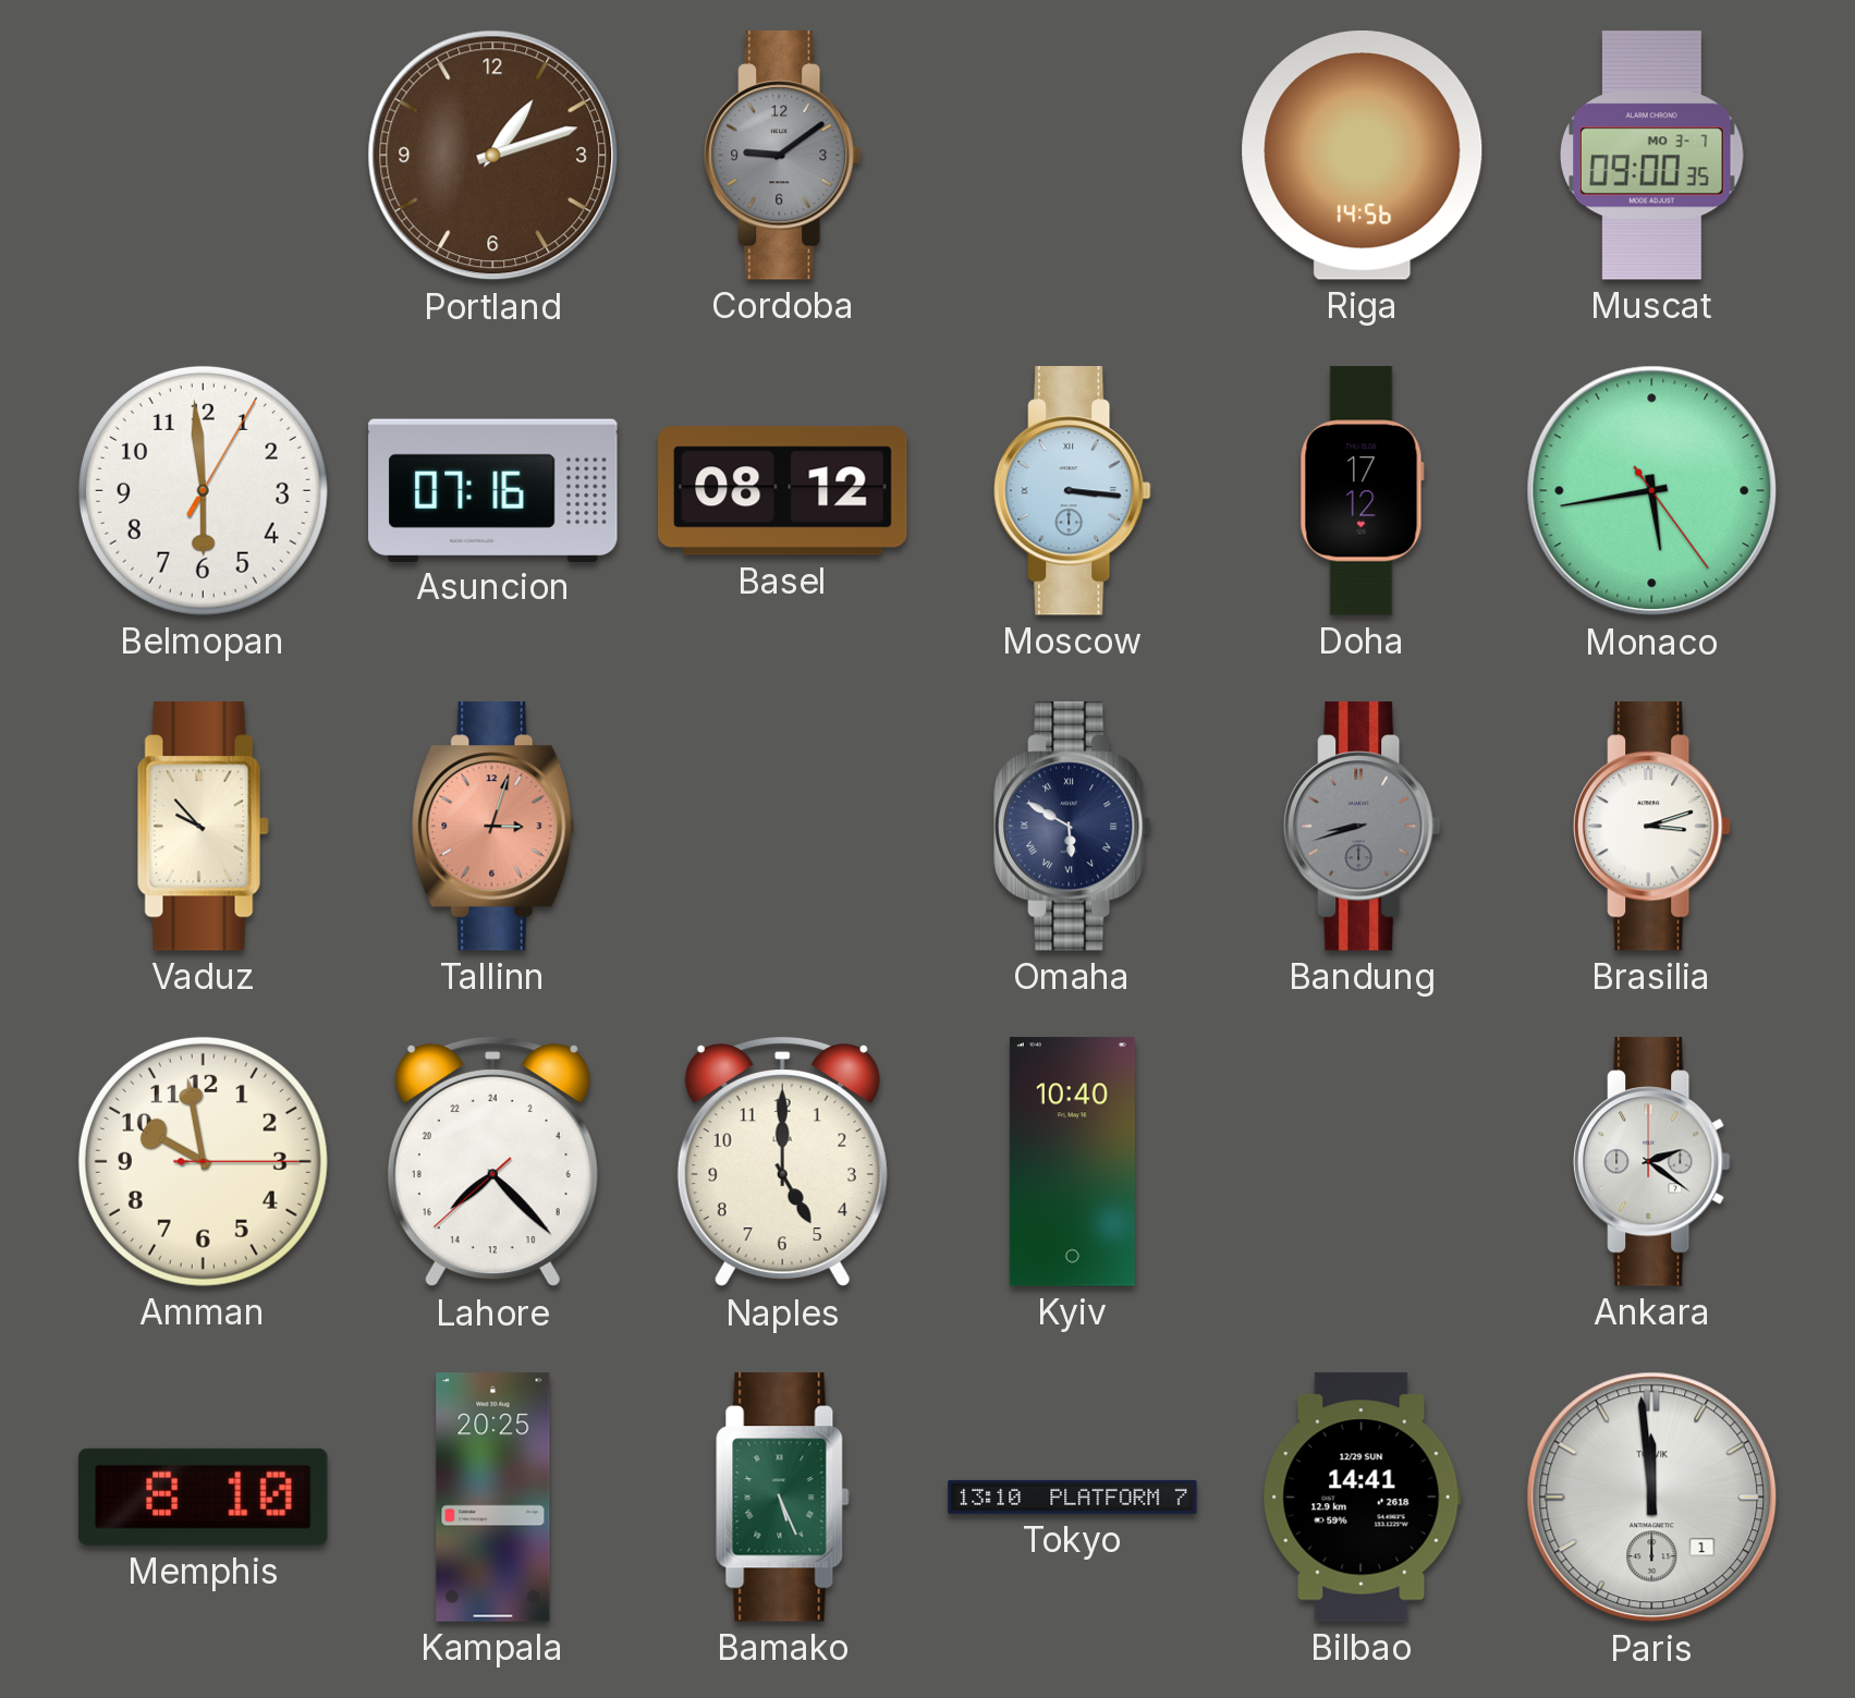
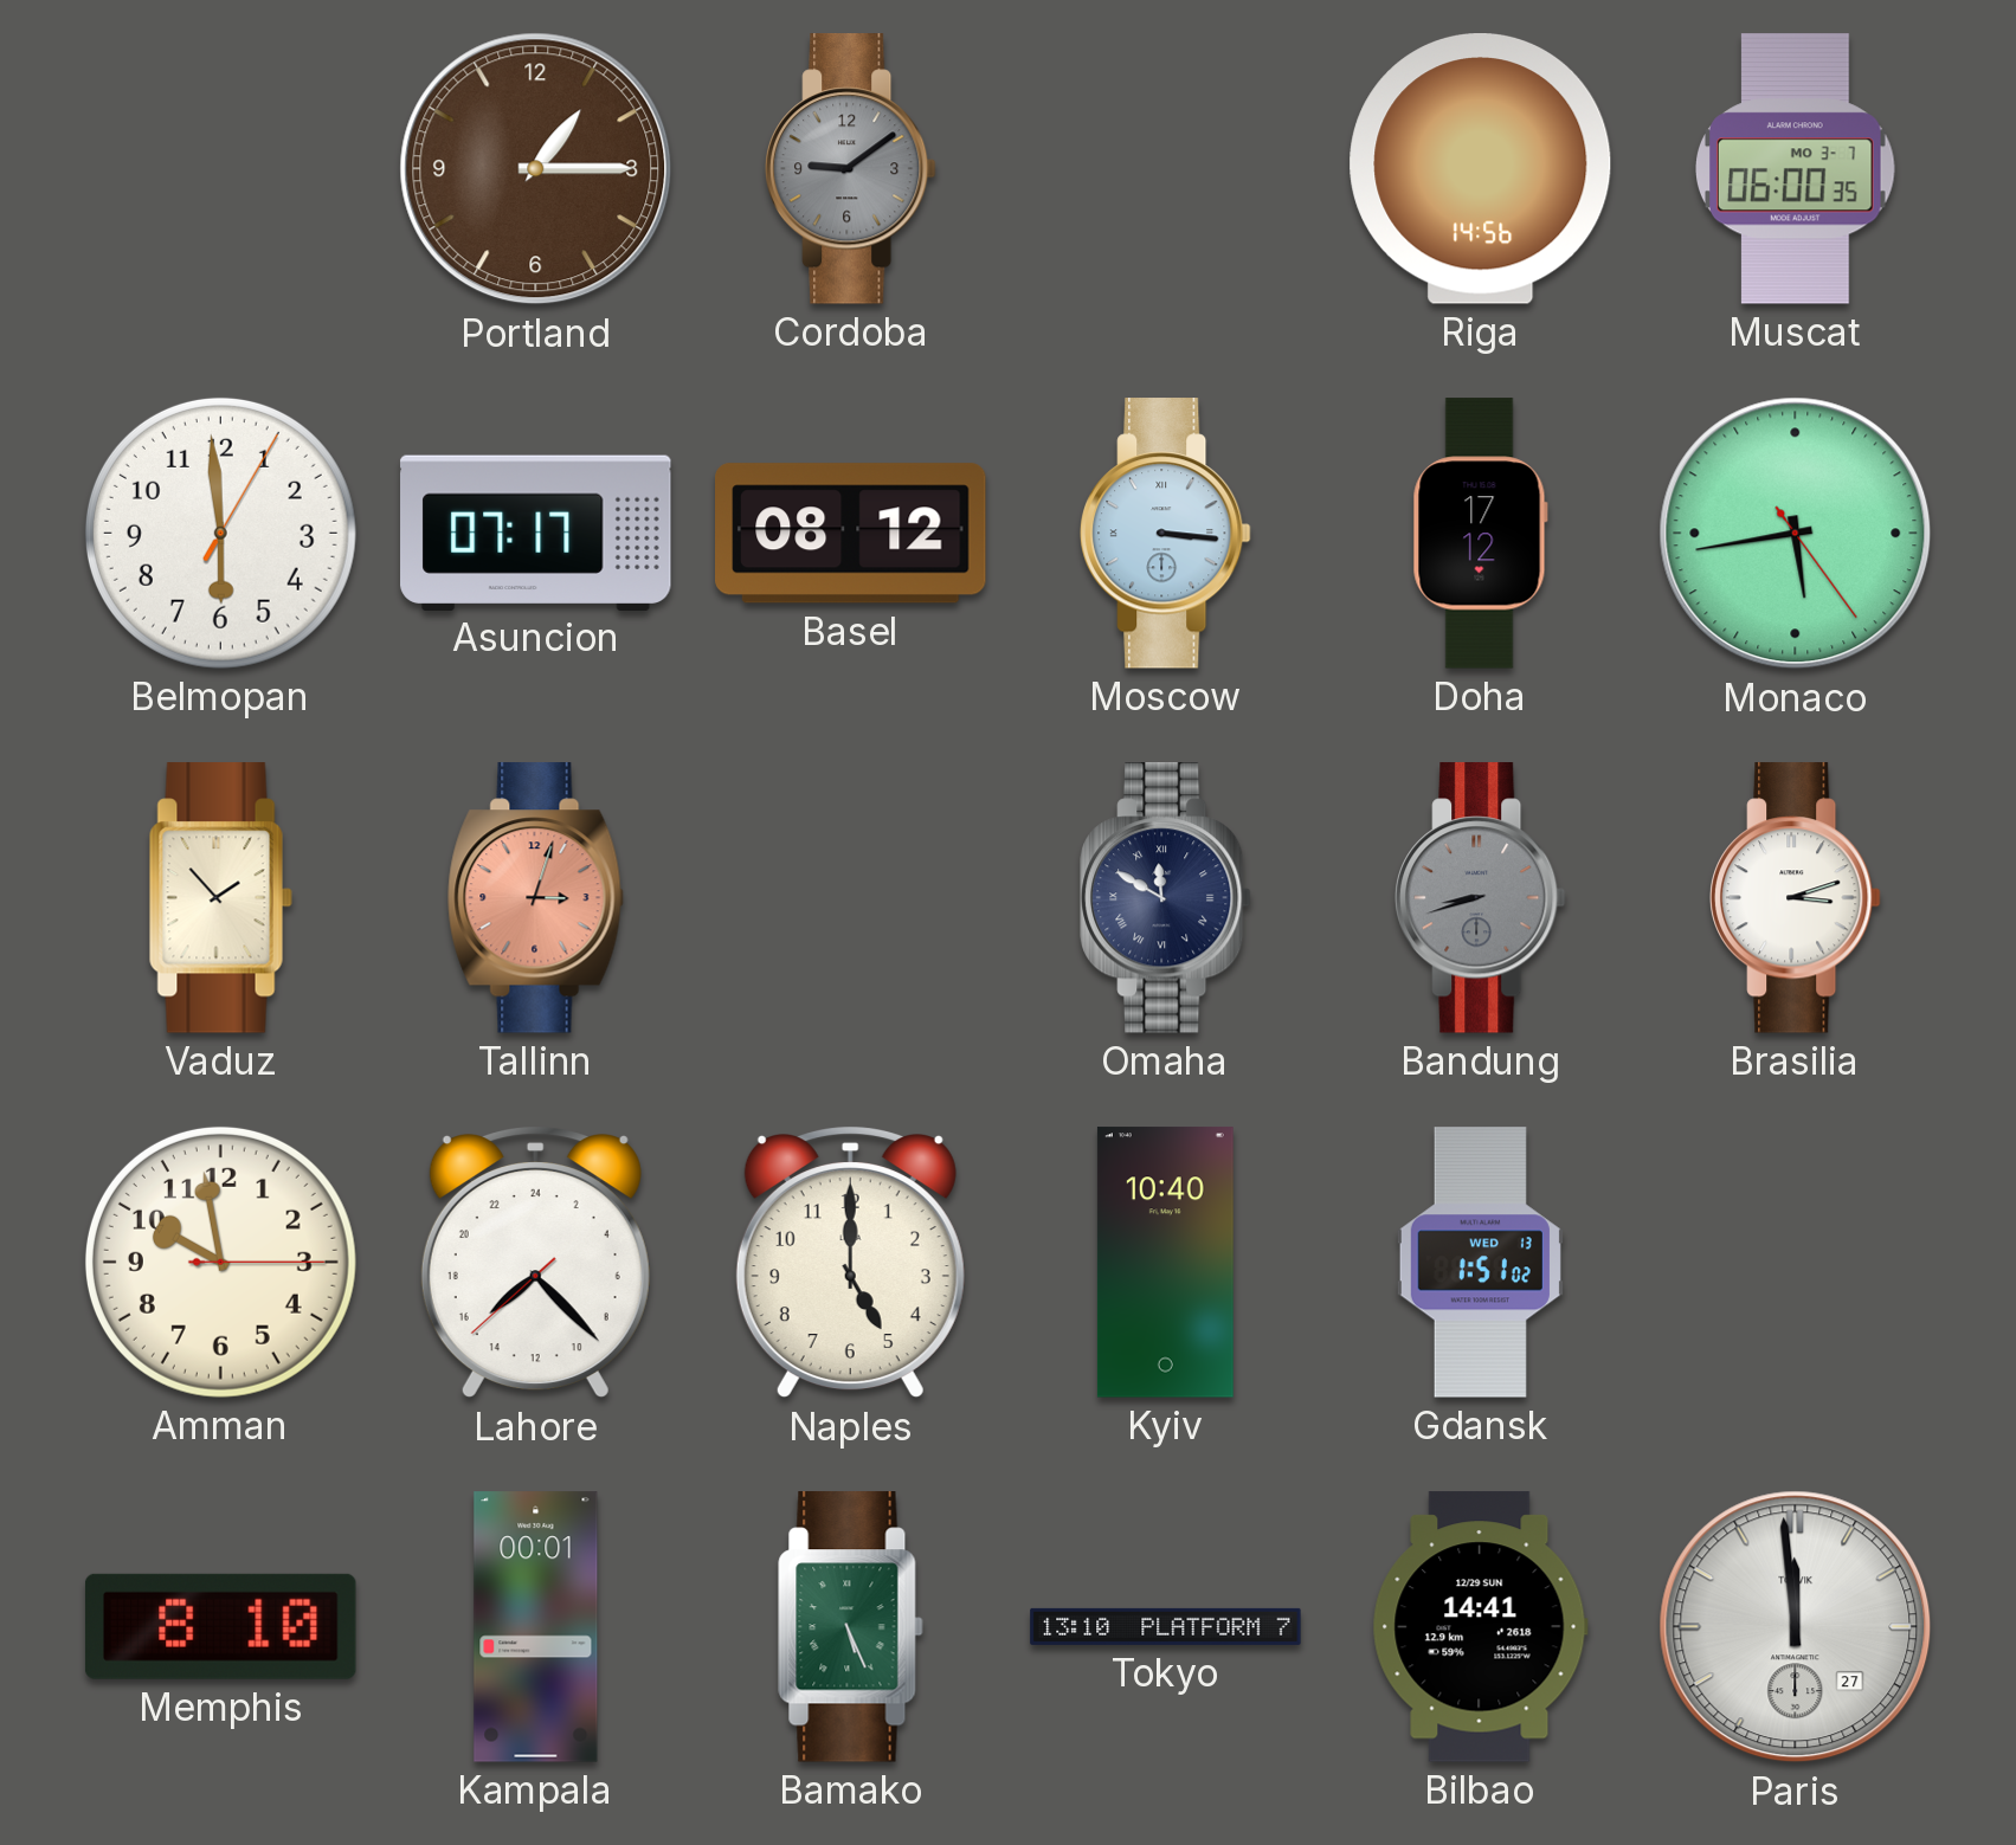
Portland: 1:12 -> 1:15
Muscat: 09:00 -> 06:00
Asuncion: 07:16 -> 07:17
Vaduz: 9:53 -> 1:53
Omaha: 5:50 -> 11:50
Gdansk: none -> 1:51
Ankara: 2:21 -> none
Kampala: 20:25 -> 00:01
Paris date: 1 -> 27
